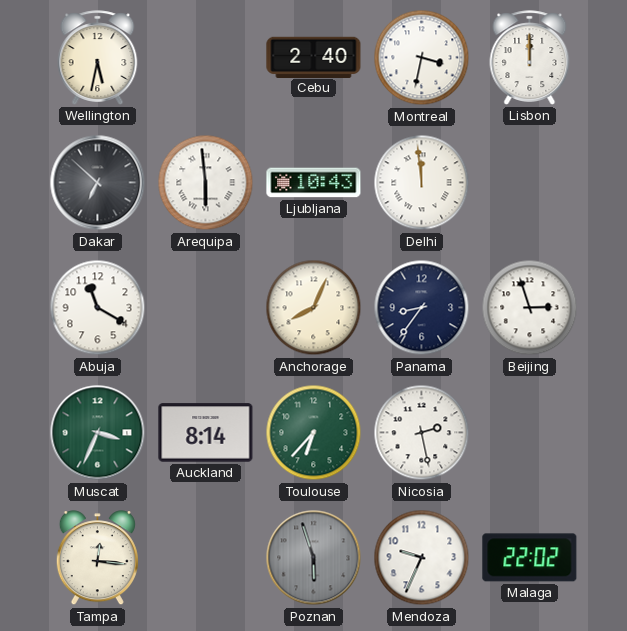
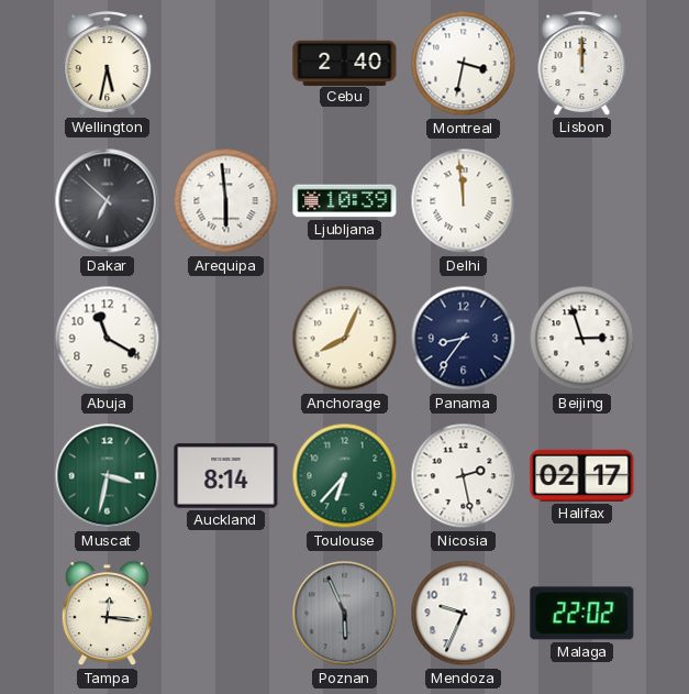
Ljubljana: 10:43 -> 10:39
Muscat: 3:34 -> 3:32
Halifax: none -> 02:17
Poznan: 5:57 -> 5:56
